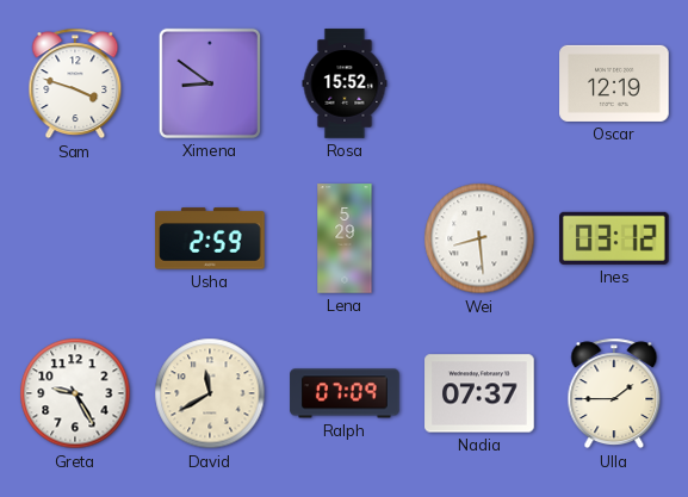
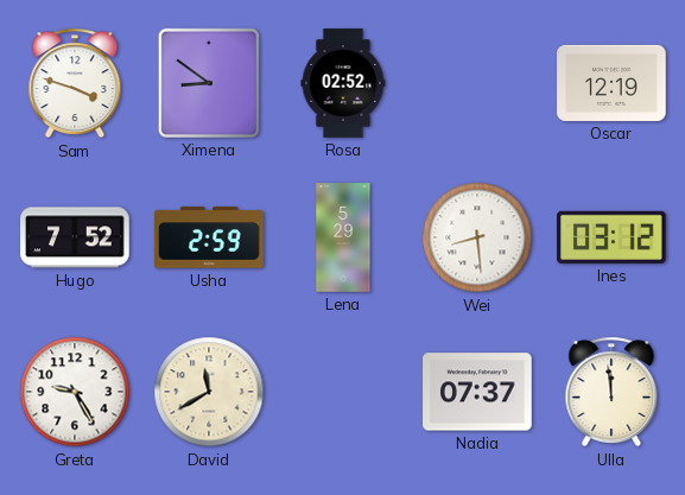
Rosa: 15:52 -> 02:52
Hugo: none -> 7:52
Ralph: 07:09 -> none
Ulla: 1:45 -> 11:59
